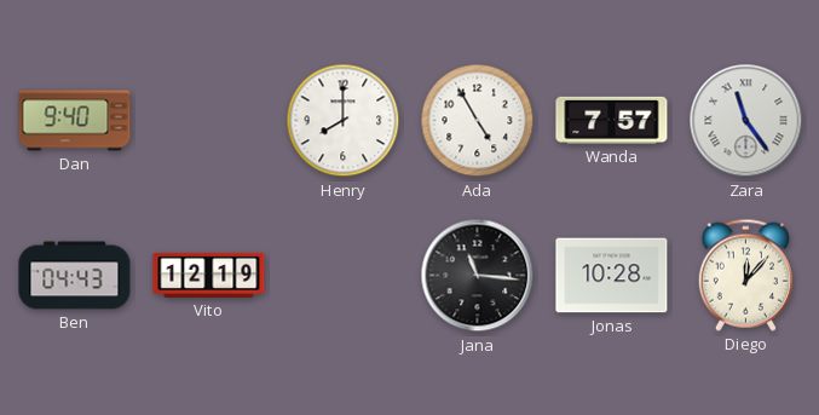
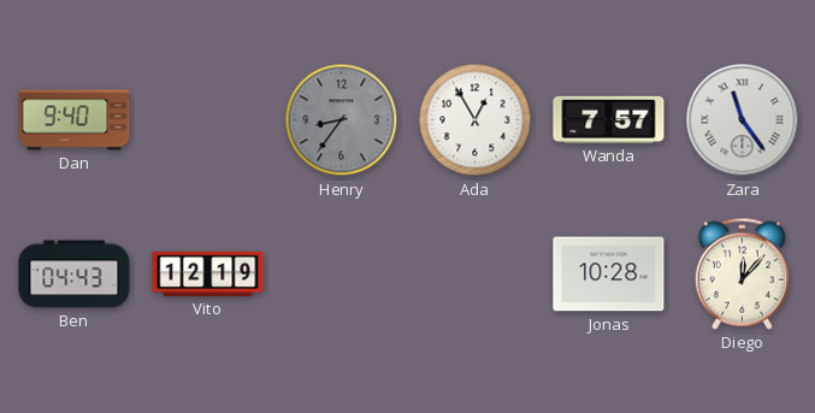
Henry: 8:00 -> 8:36
Henry dial: white -> grey
Ada: 4:55 -> 12:55
Jana: 11:16 -> none
